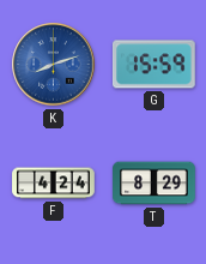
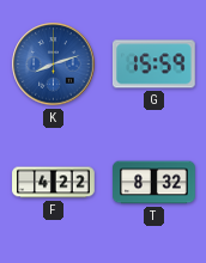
F: 4:24 -> 4:22
T: 8:29 -> 8:32
